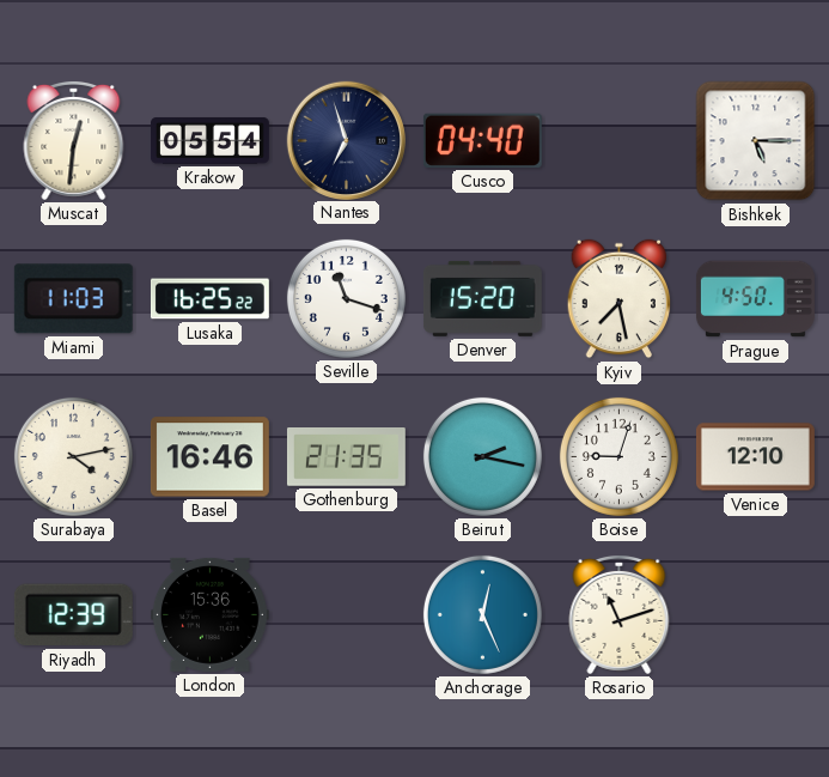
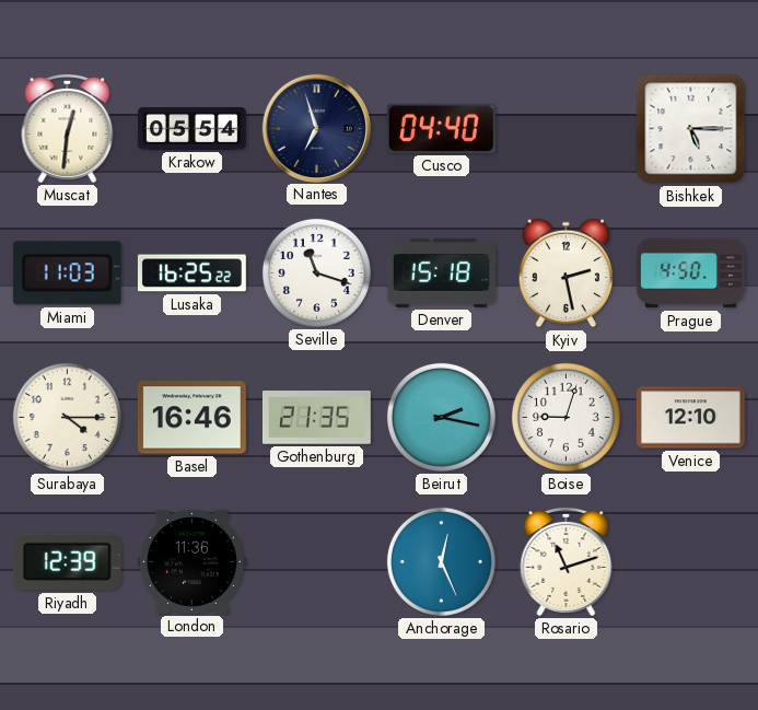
Denver: 15:20 -> 15:18
Kyiv: 7:28 -> 2:28
Surabaya: 4:13 -> 4:15
London: 15:36 -> 11:36
